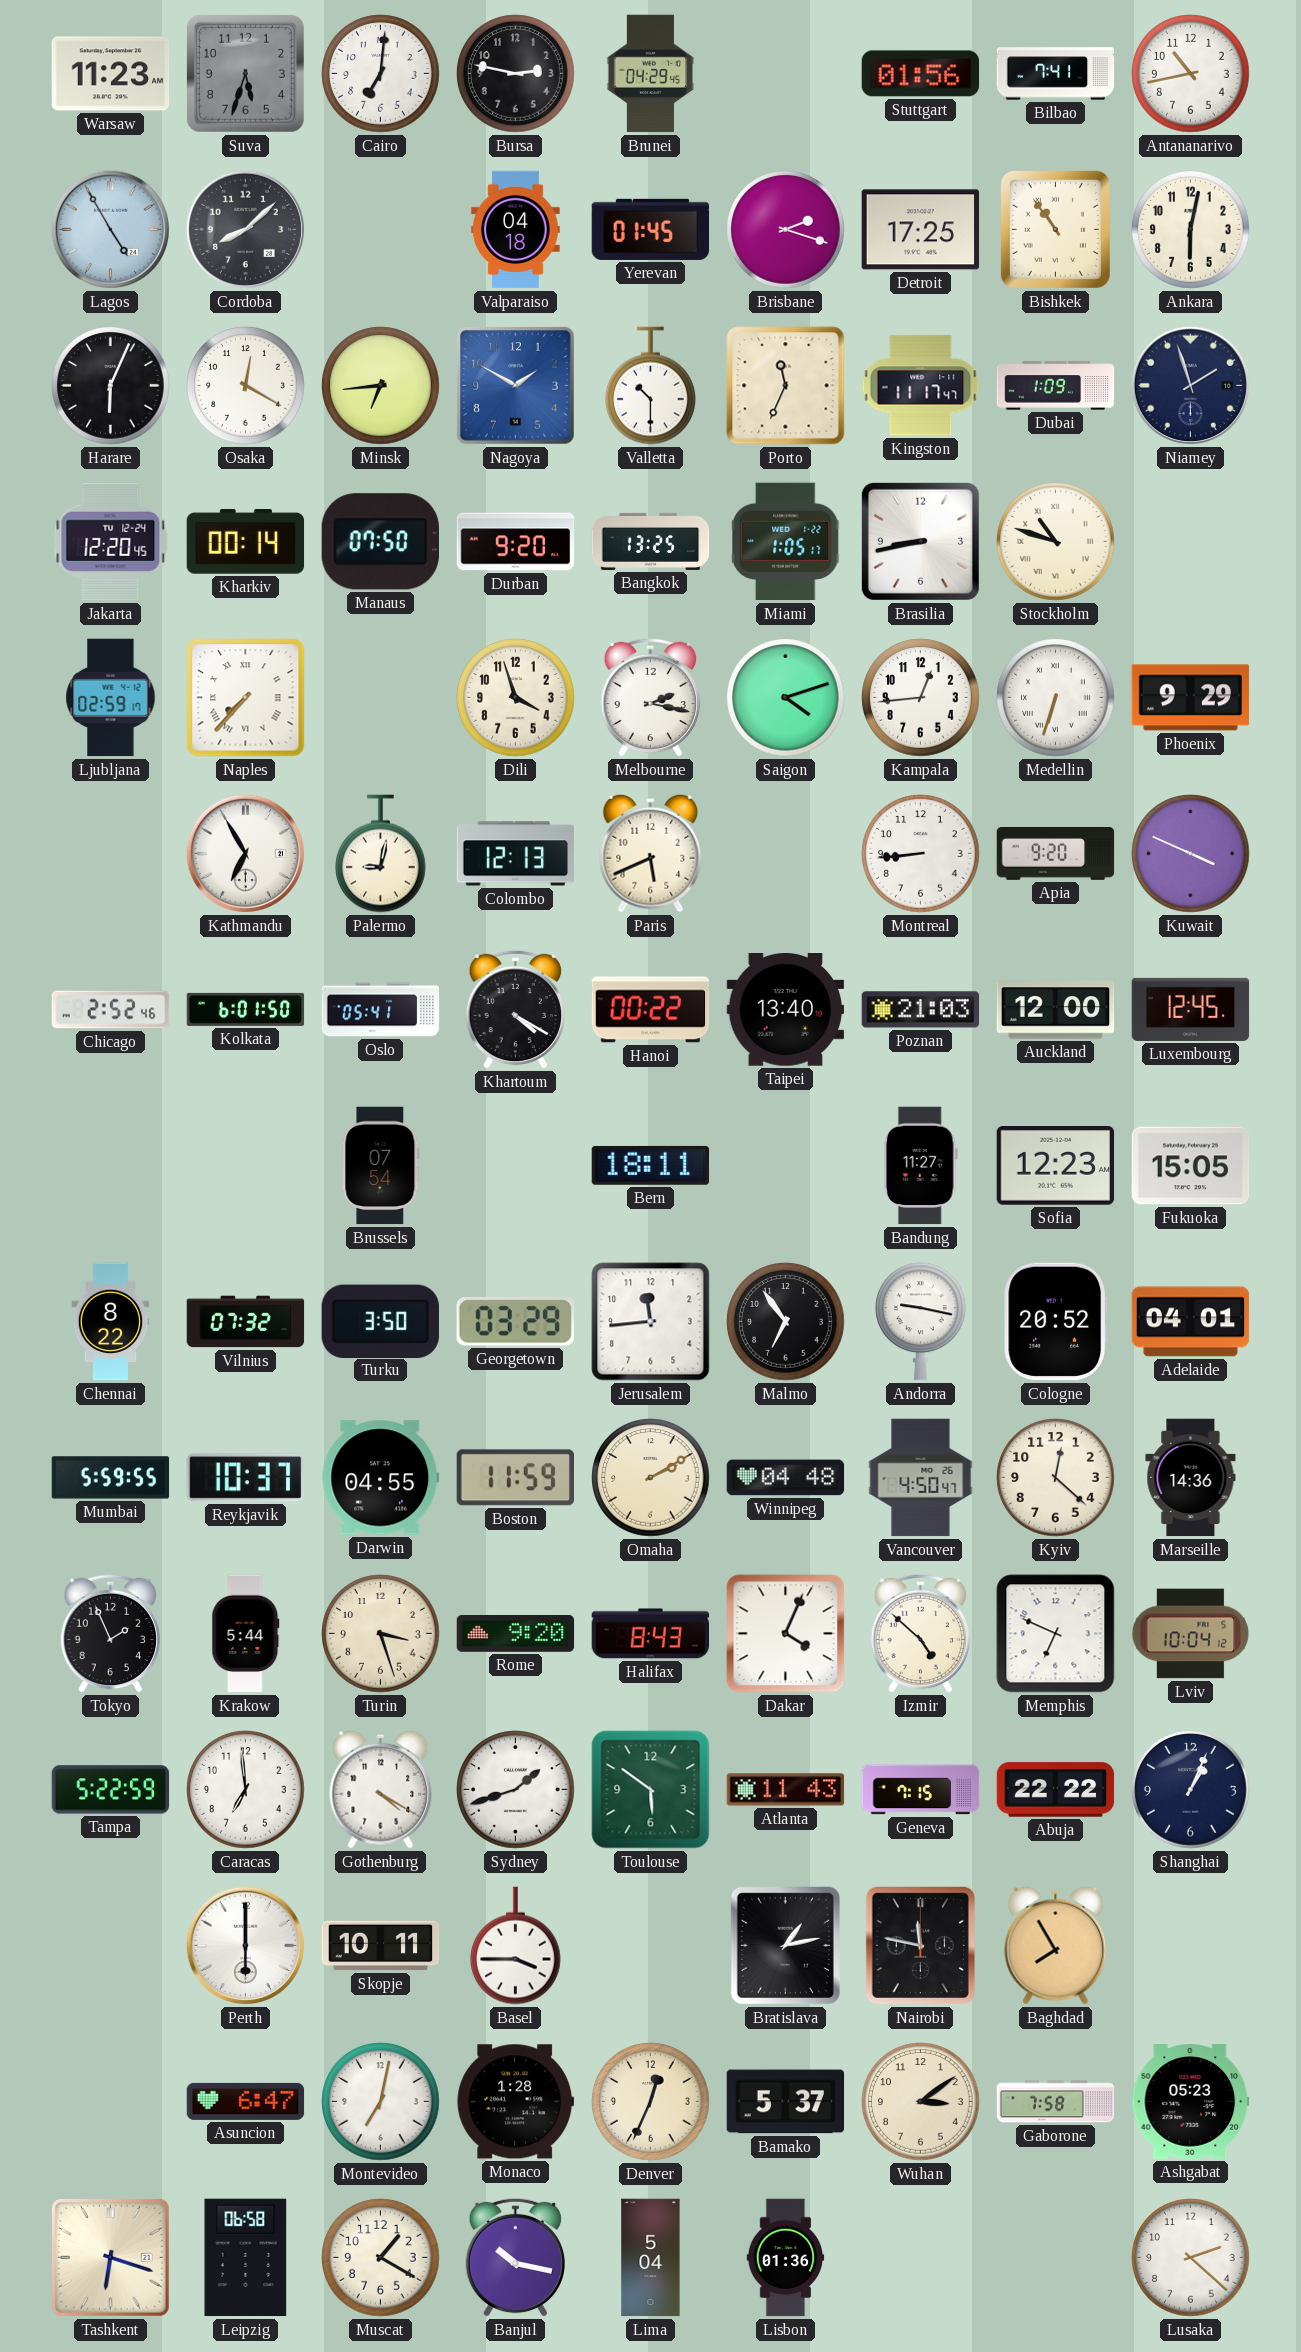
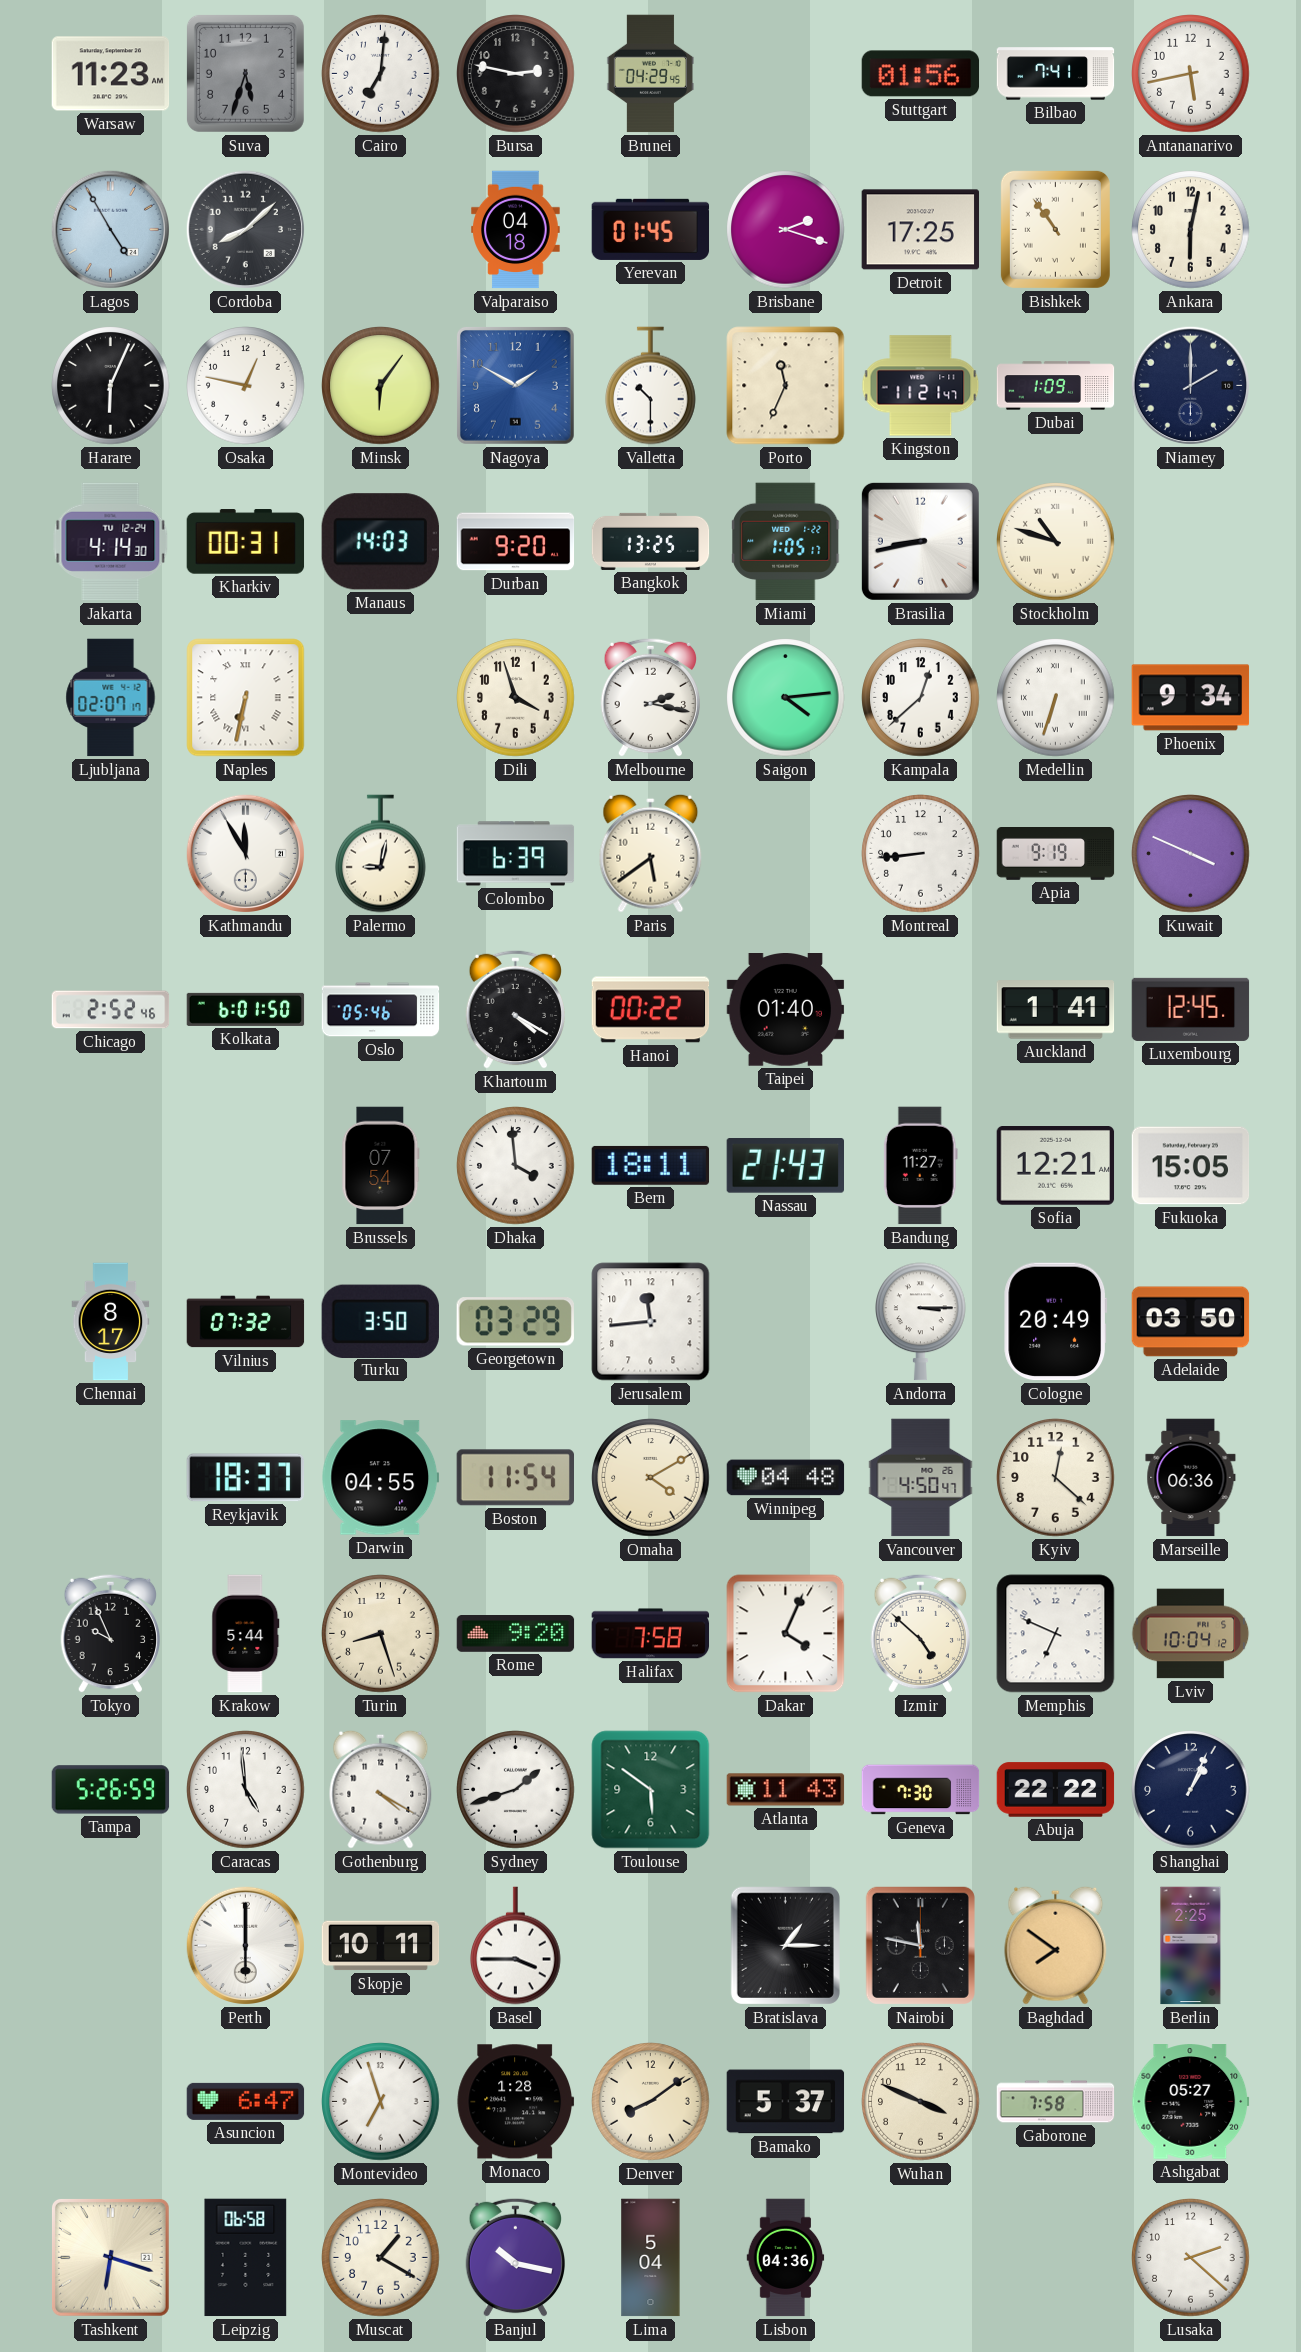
Antananarivo: 10:43 -> 5:43
Osaka: 12:20 -> 12:47
Minsk: 6:44 -> 6:06
Kingston: 11:17 -> 11:21
Niamey: 1:57 -> 2:00
Jakarta: 12:20 -> 4:14
Kharkiv: 00:14 -> 00:31
Manaus: 07:50 -> 14:03
Ljubljana: 02:59 -> 02:07
Naples: 7:37 -> 6:32
Saigon: 4:12 -> 4:14
Kampala: 12:44 -> 12:38
Phoenix: 9:29 -> 9:34
Kathmandu: 6:55 -> 11:55
Colombo: 12:13 -> 6:39
Paris: 5:41 -> 5:39
Apia: 9:20 -> 9:19
Oslo: 05:41 -> 05:46
Taipei: 13:40 -> 01:40
Poznan: 21:03 -> none
Auckland: 12:00 -> 1:41
Dhaka: none -> 3:59
Nassau: none -> 21:43
Sofia: 12:23 -> 12:21
Chennai: 8:22 -> 8:17
Malmo: 6:54 -> none
Andorra: 9:17 -> 3:15
Cologne: 20:52 -> 20:49
Adelaide: 04:01 -> 03:50
Mumbai: 5:59 -> none
Reykjavik: 10:37 -> 18:37
Boston: 11:59 -> 11:54
Omaha: 2:10 -> 4:10
Marseille: 14:36 -> 06:36
Tokyo: 1:56 -> 9:56
Turin: 3:27 -> 8:27
Halifax: 8:43 -> 7:58
Tampa: 5:22 -> 5:26
Caracas: 6:59 -> 4:59
Geneva: 7:15 -> 7:30
Bratislava: 1:13 -> 1:15
Baghdad: 7:55 -> 7:51
Berlin: none -> 2:25
Montevideo: 7:02 -> 6:57
Denver: 12:34 -> 8:09
Wuhan: 3:09 -> 3:49
Ashgabat: 05:23 -> 05:27
Lisbon: 01:36 -> 04:36
